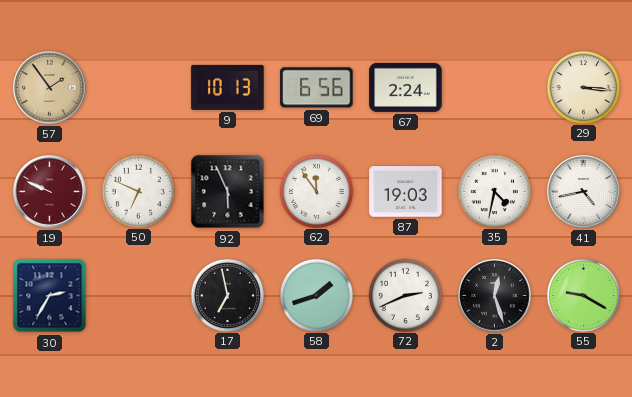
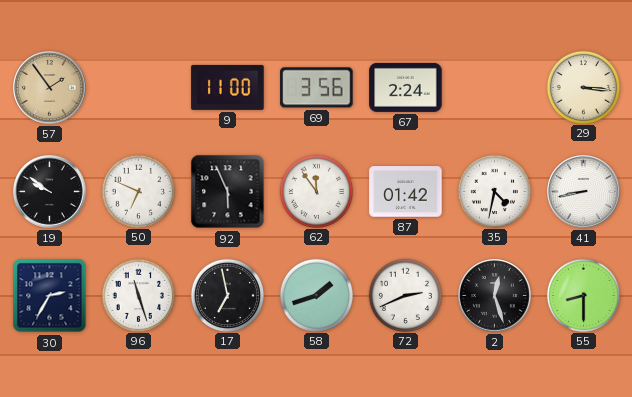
9: 10:13 -> 11:00
69: 6:56 -> 3:56
19: 9:49 -> 9:51
19 dial: burgundy -> black
87: 19:03 -> 01:42
41: 4:43 -> 8:43
96: none -> 11:27
55: 9:20 -> 8:30
